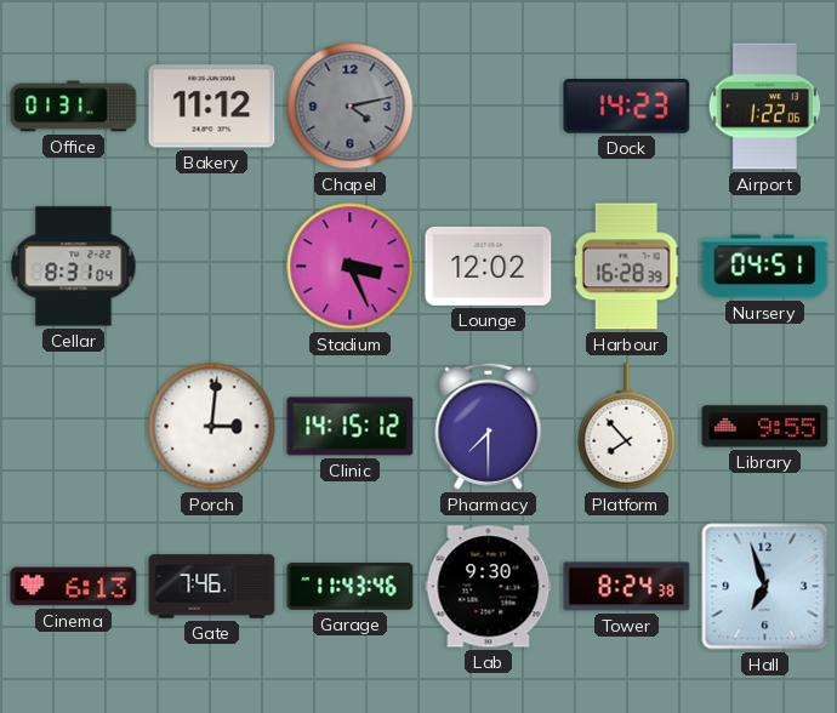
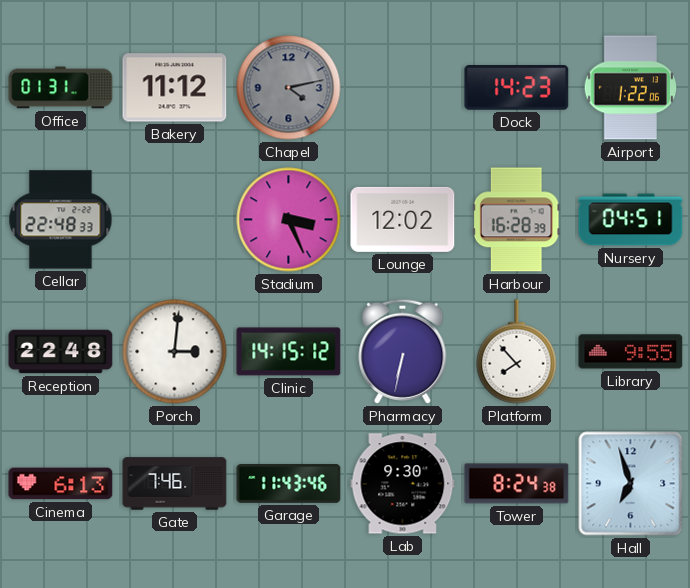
Cellar: 8:31 -> 22:48
Reception: none -> 22:48
Pharmacy: 7:30 -> 6:32
